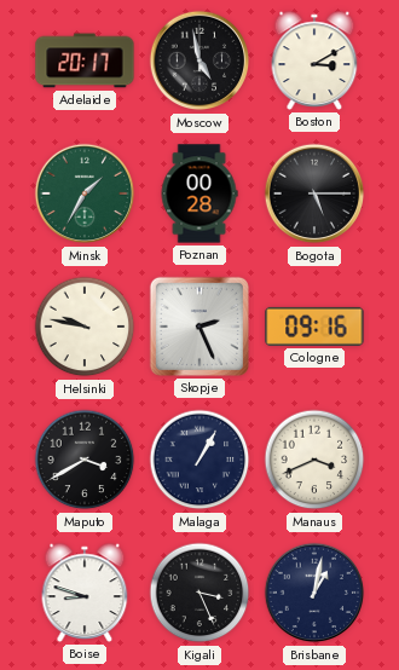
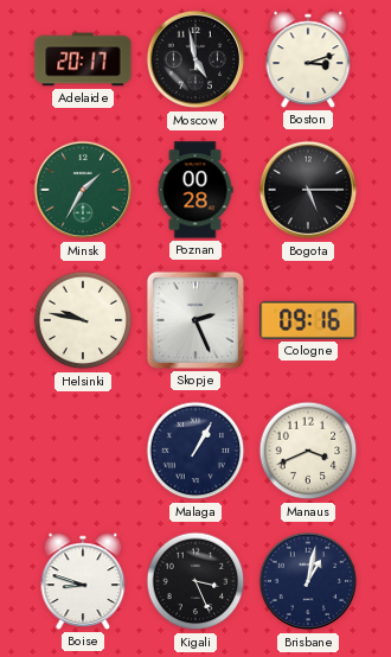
Boston: 3:10 -> 3:12
Maputo: 3:40 -> none
